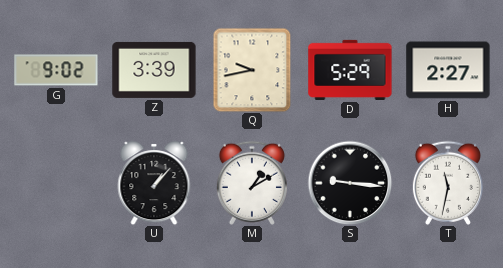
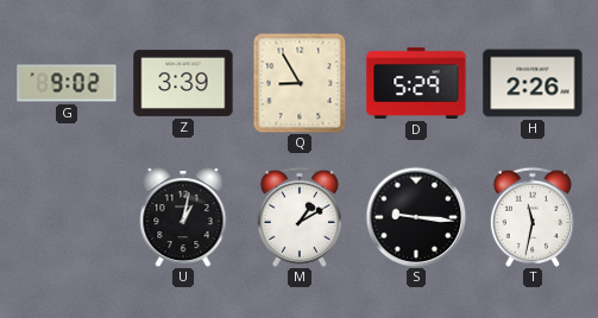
Q: 9:43 -> 8:55
H: 2:27 -> 2:26
U: 1:07 -> 1:02
